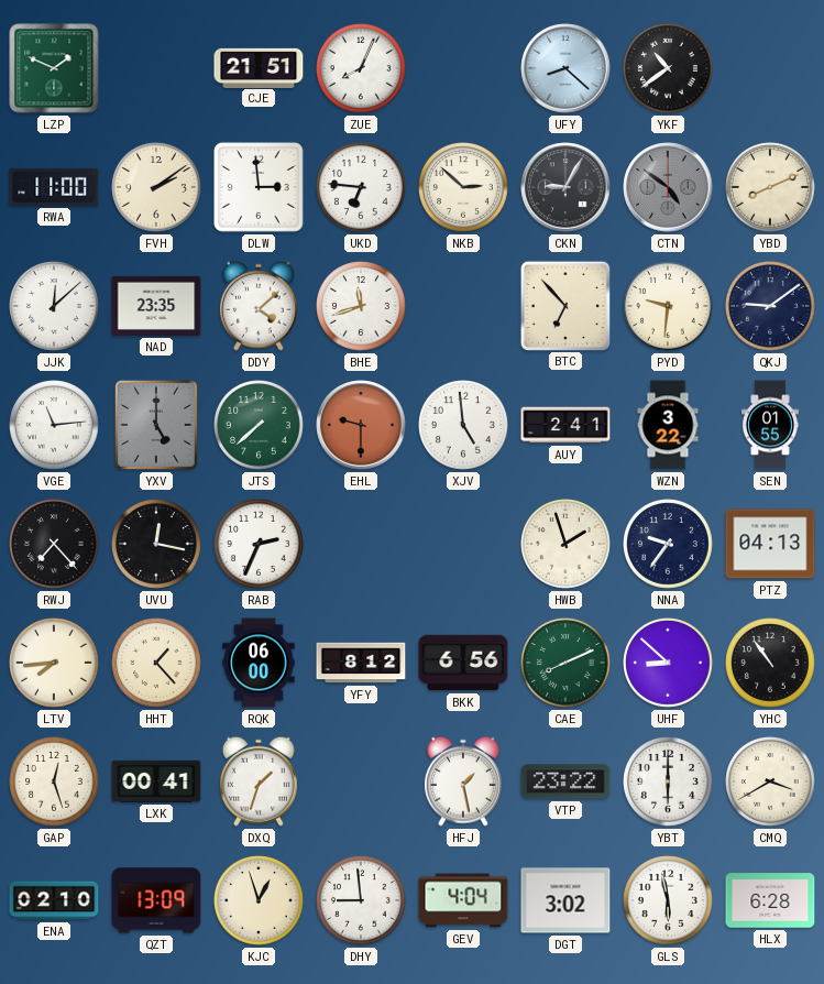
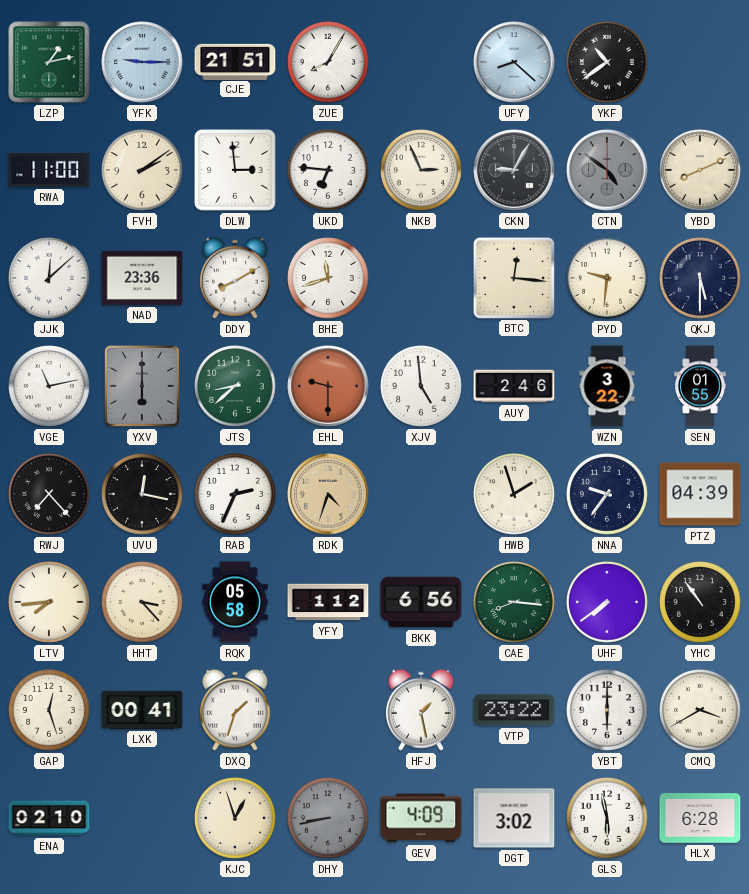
LZP: 1:49 -> 1:13
YFK: none -> 9:15
ZUE: 8:04 -> 8:05
NKB: 2:52 -> 2:56
NAD: 23:35 -> 23:36
DDY: 4:08 -> 8:10
BTC: 6:53 -> 12:16
QKJ: 9:09 -> 5:30
VGE: 11:14 -> 11:13
YXV: 5:00 -> 6:00
JTS: 7:38 -> 8:38
AUY: 2:41 -> 2:46
RDK: none -> 4:33
PTZ: 04:13 -> 04:39
HHT: 1:23 -> 3:23
RQK: 06:00 -> 05:58
YFY: 8:12 -> 1:12
CAE: 8:11 -> 8:16
UHF: 8:52 -> 7:39
QZT: 13:09 -> none
DHY: 8:59 -> 8:43
DHY dial: white -> grey
GEV: 4:04 -> 4:09
